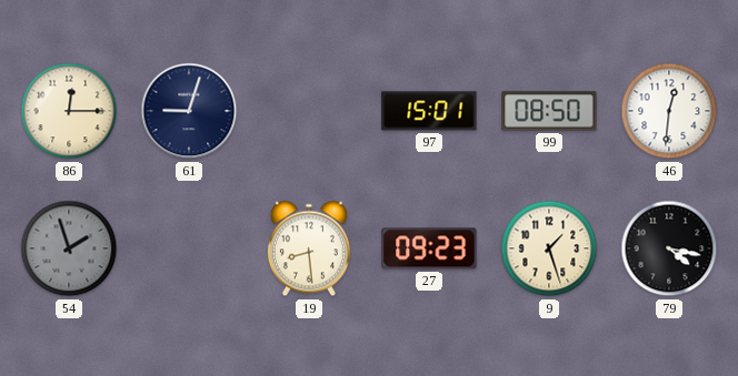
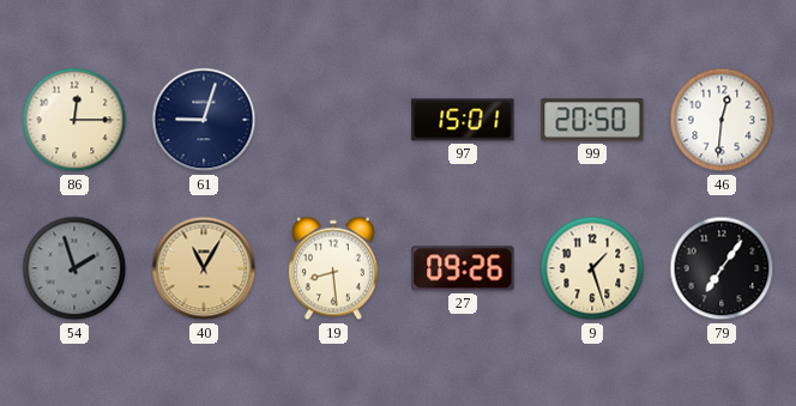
99: 08:50 -> 20:50
40: none -> 11:05
27: 09:23 -> 09:26
79: 4:17 -> 7:06
